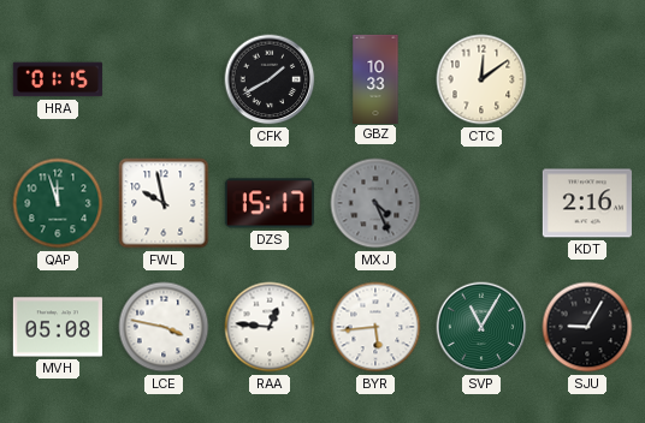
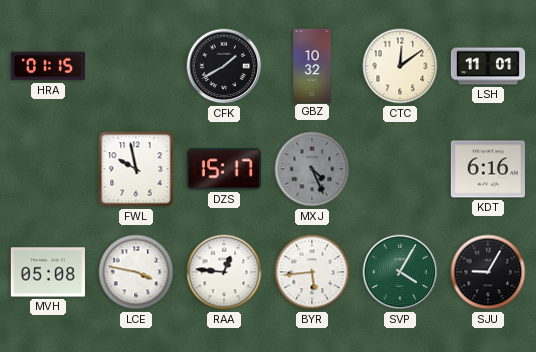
GBZ: 10:33 -> 10:32
LSH: none -> 11:01
QAP: 11:57 -> none
KDT: 2:16 -> 6:16
SVP: 11:05 -> 4:05
